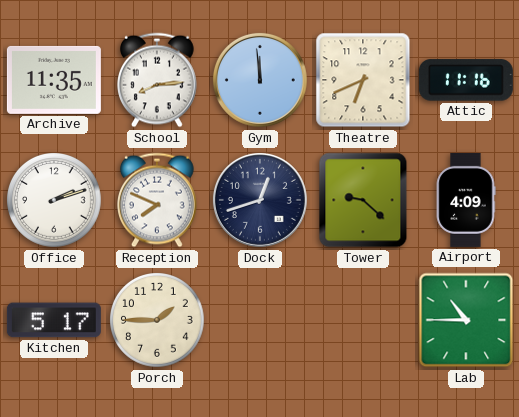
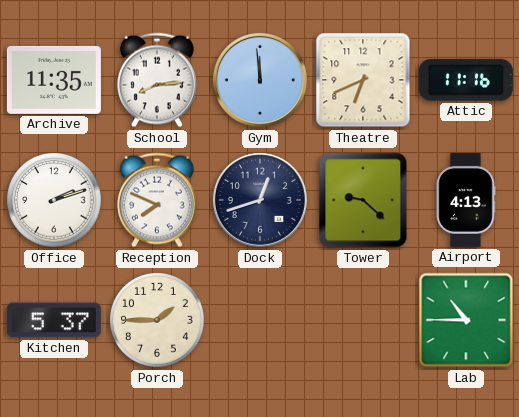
Airport: 4:09 -> 4:13
Kitchen: 5:17 -> 5:37
